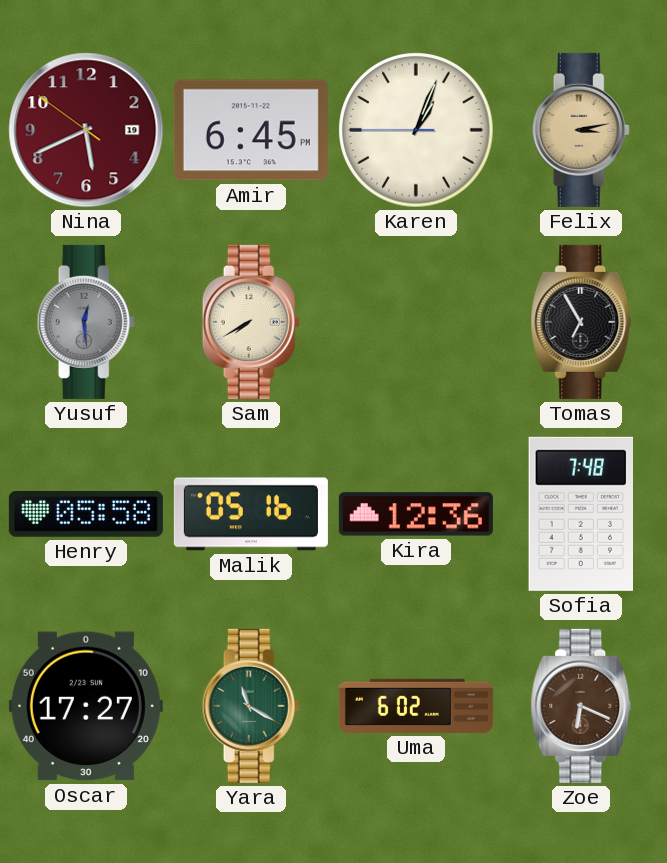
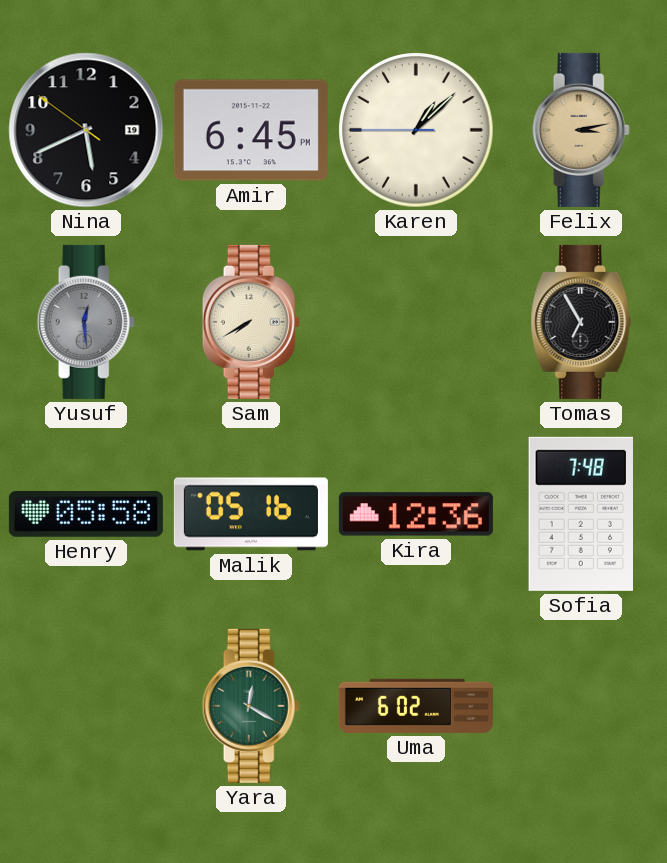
Nina dial: burgundy -> black
Karen: 1:03 -> 1:07
Oscar: 17:27 -> none
Yara: 11:20 -> 12:20
Zoe: 6:19 -> none
